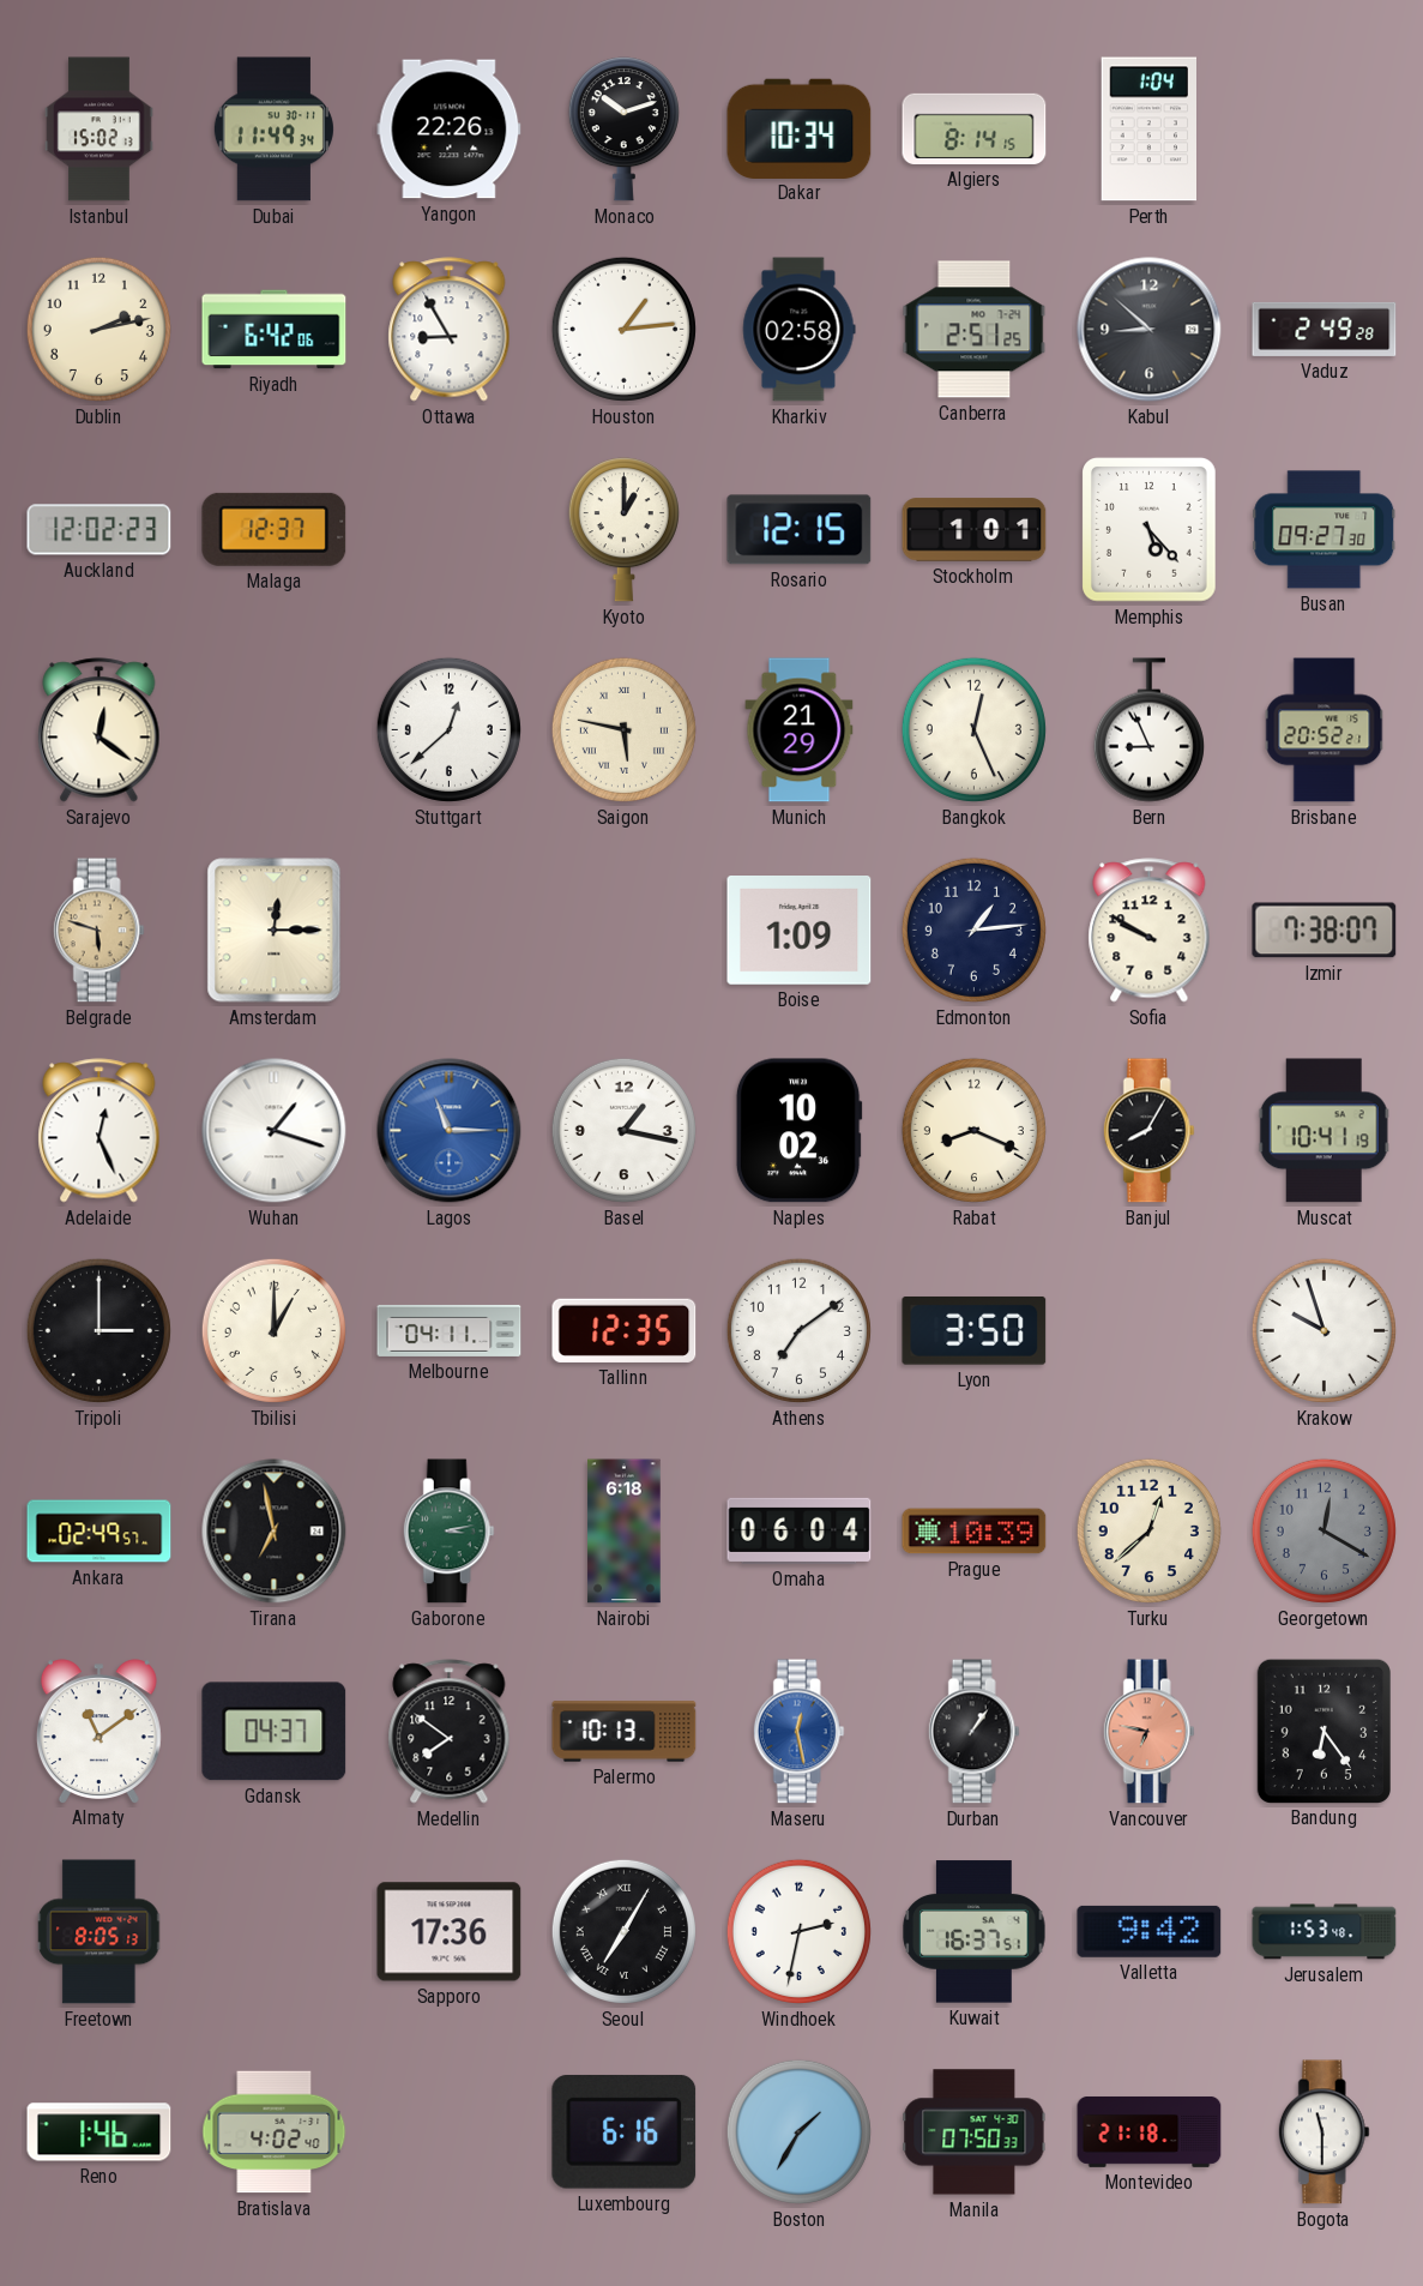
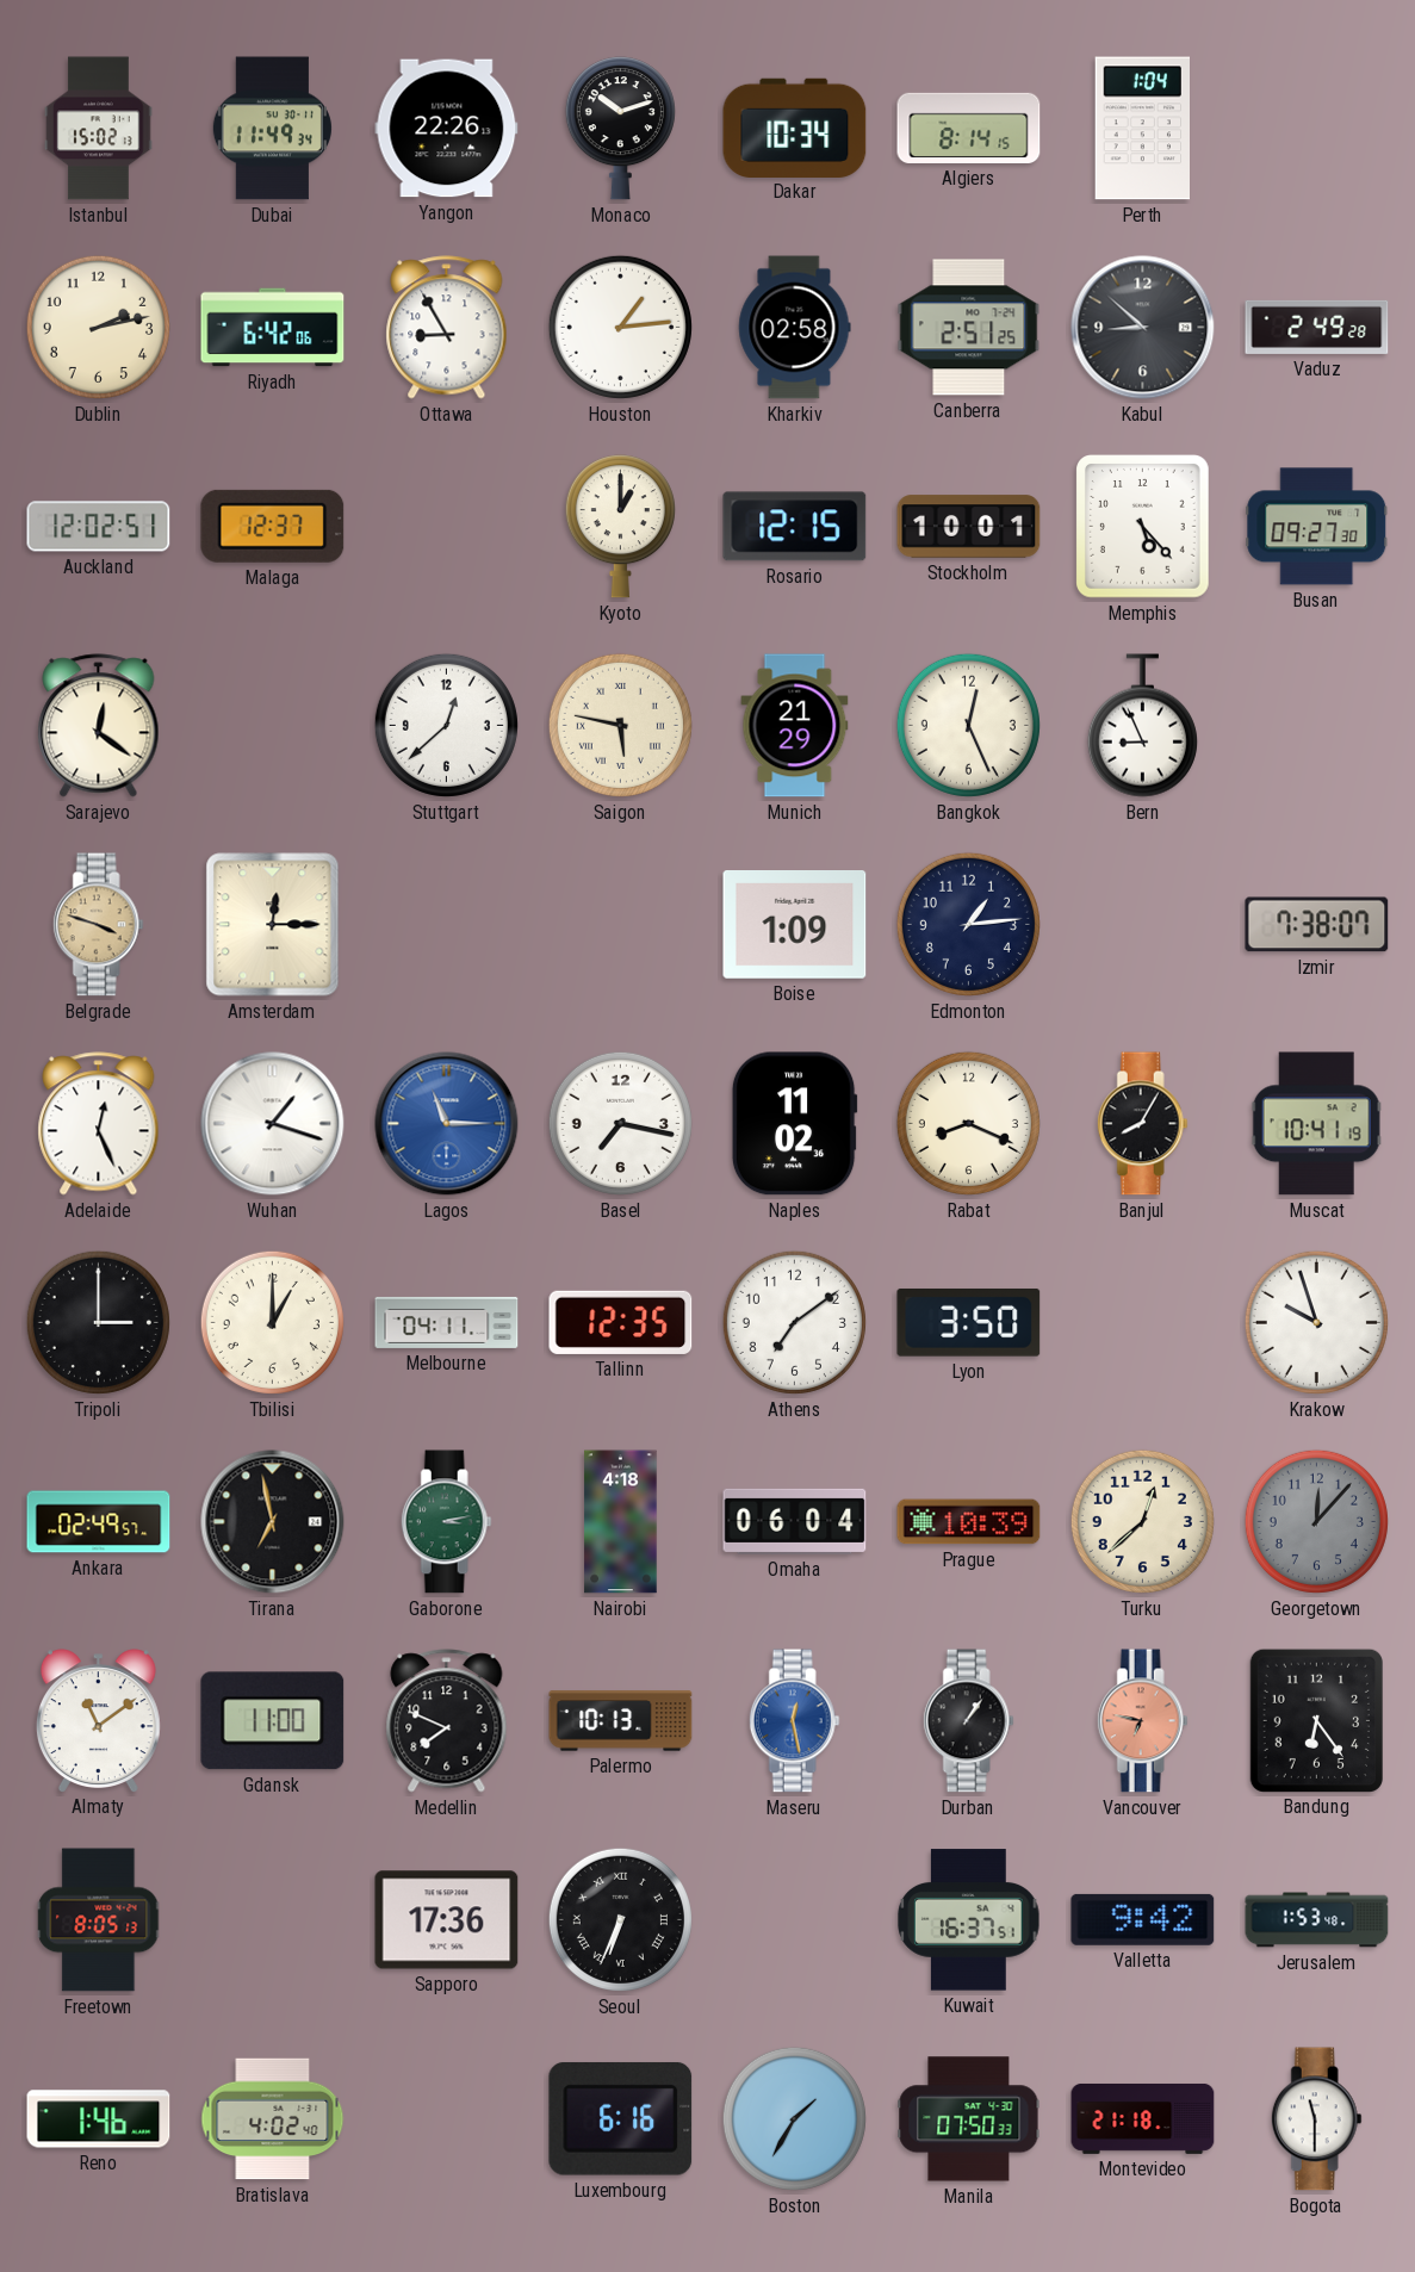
Auckland: 12:02:23 -> 12:02:51
Stockholm: 1:01 -> 10:01
Brisbane: 20:52 -> none
Belgrade: 5:48 -> 3:48
Sofia: 9:50 -> none
Basel: 1:17 -> 7:17
Naples: 10:02 -> 11:02
Nairobi: 6:18 -> 4:18
Georgetown: 12:20 -> 12:07
Gdansk: 04:37 -> 11:00
Medellin: 7:51 -> 7:49
Seoul: 7:05 -> 6:34
Windhoek: 2:32 -> none
